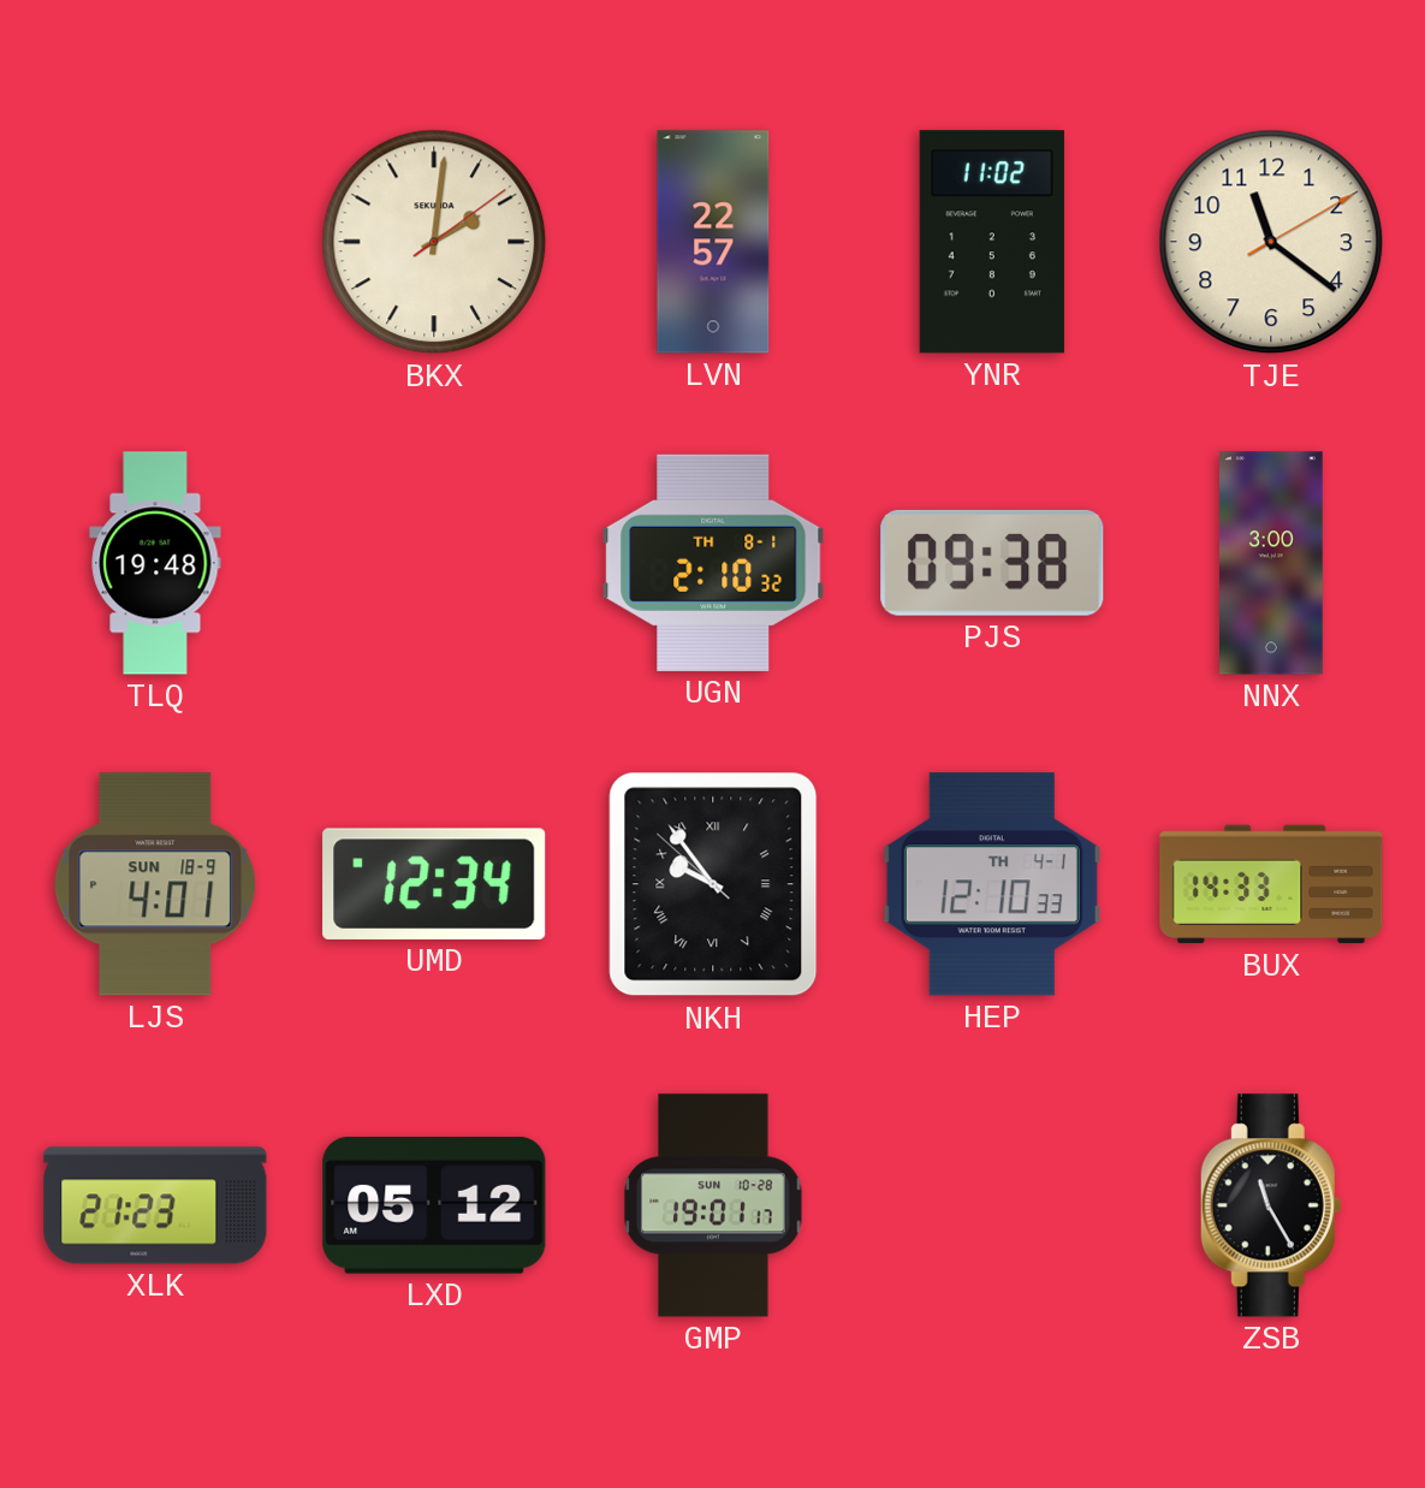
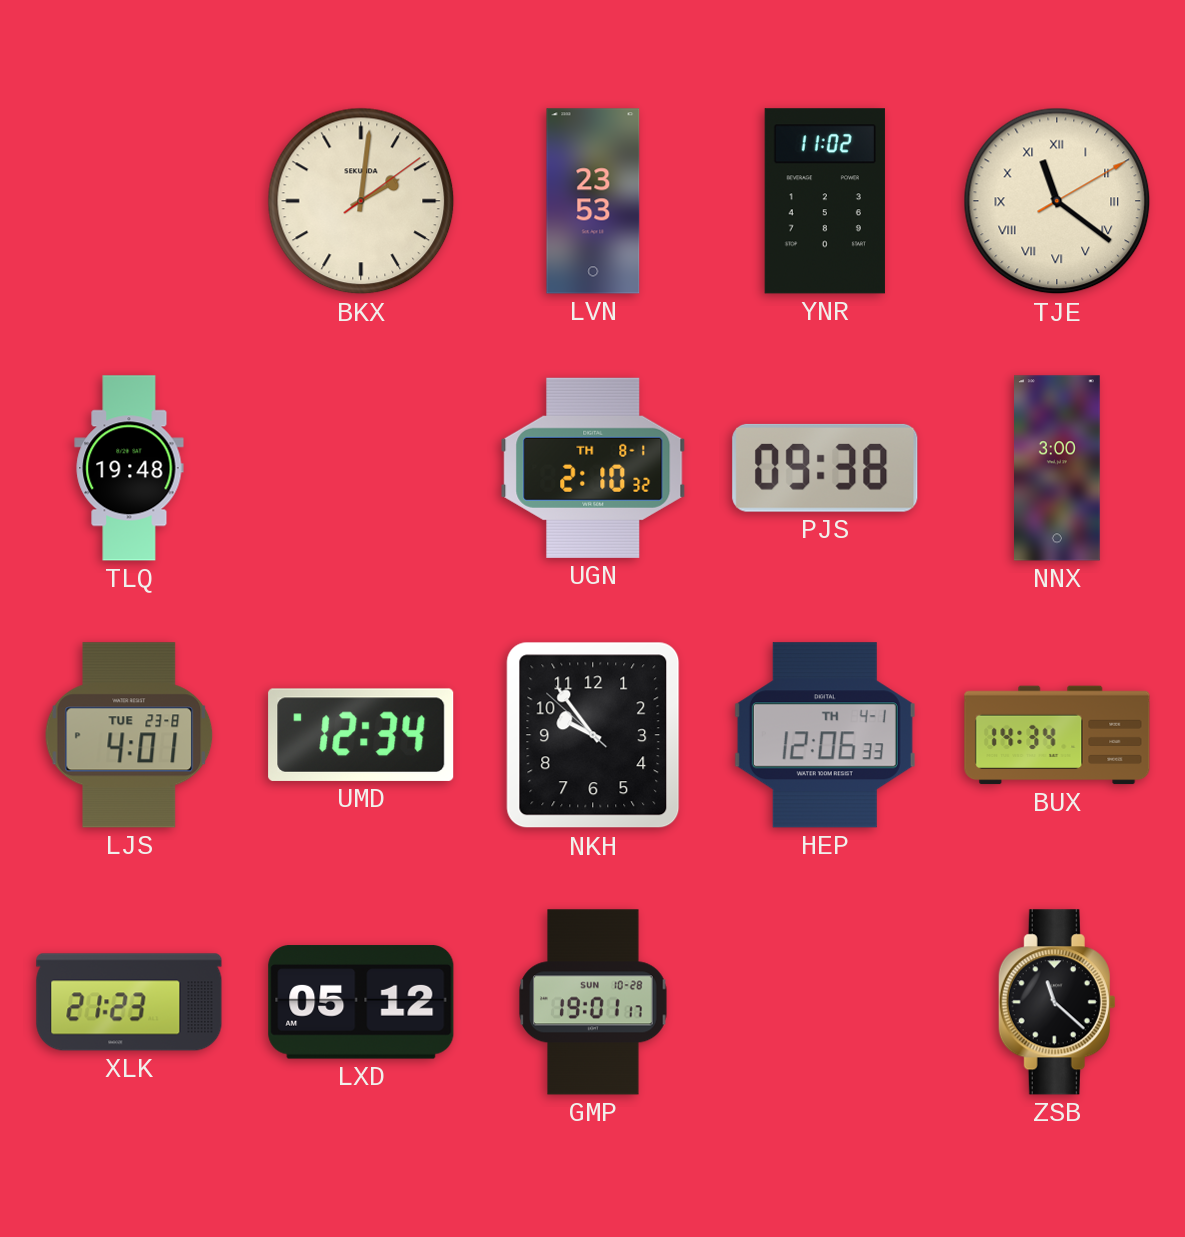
LVN: 22:57 -> 23:53
TJE numerals: Arabic -> Roman
LJS date: SUN 18-9 -> TUE 23-8
NKH numerals: Roman -> Arabic
HEP: 12:10 -> 12:06
BUX: 14:33 -> 14:34
ZSB: 11:25 -> 11:22
